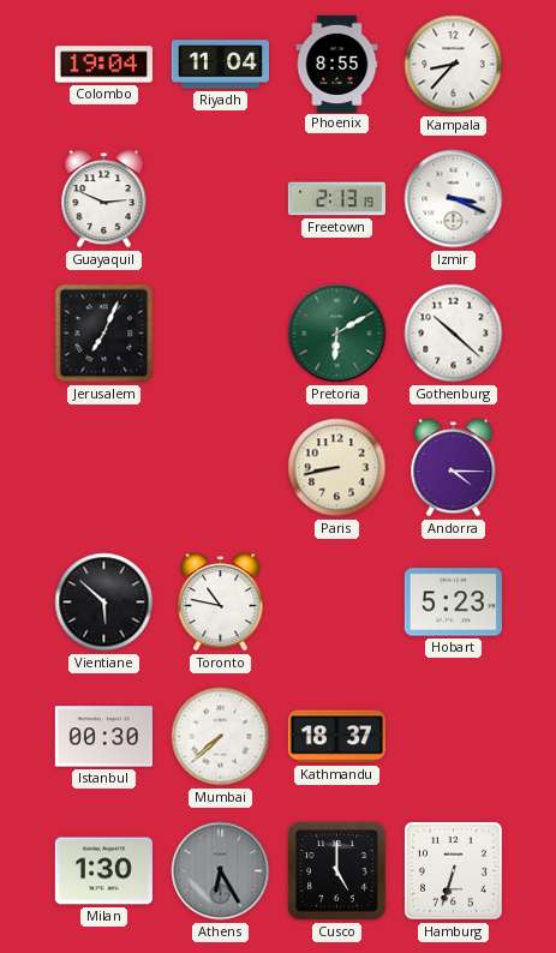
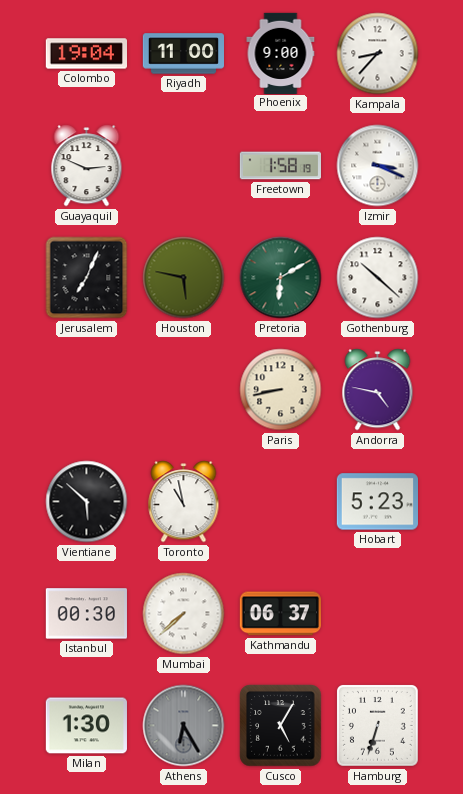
Riyadh: 11:04 -> 11:00
Phoenix: 8:55 -> 9:00
Freetown: 2:13 -> 1:58
Houston: none -> 5:47
Andorra: 4:15 -> 4:47
Toronto: 10:47 -> 10:58
Kathmandu: 18:37 -> 06:37
Cusco: 5:00 -> 5:05
